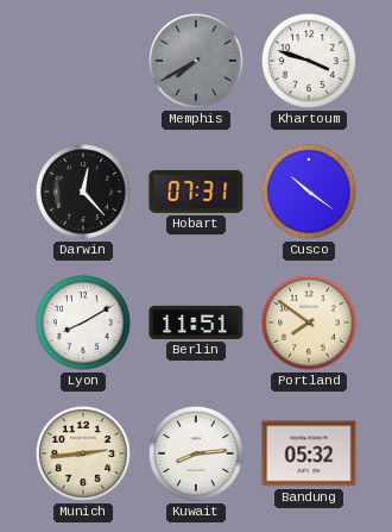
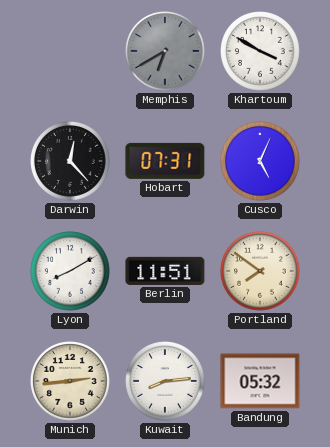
Memphis: 7:40 -> 6:40
Khartoum: 3:48 -> 3:50
Cusco: 10:21 -> 5:04
